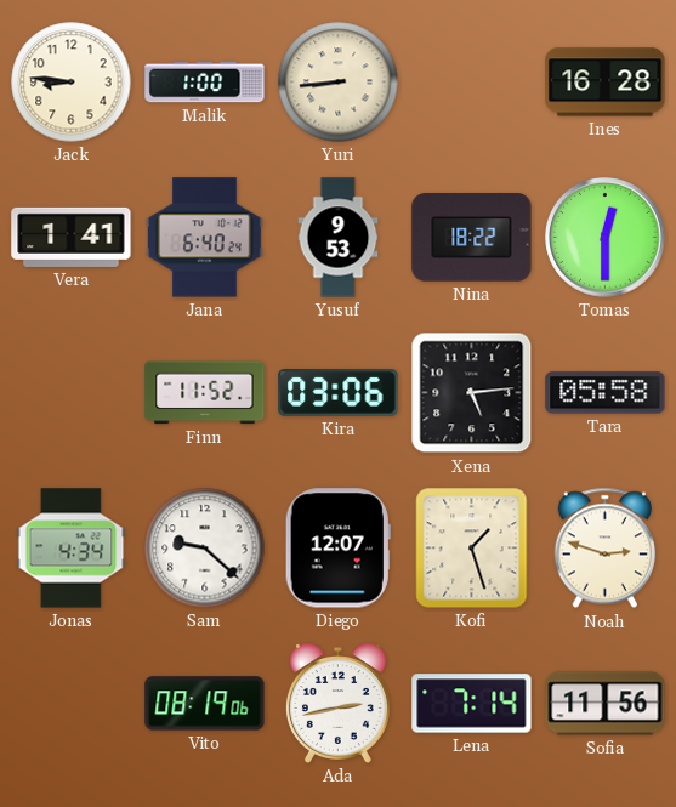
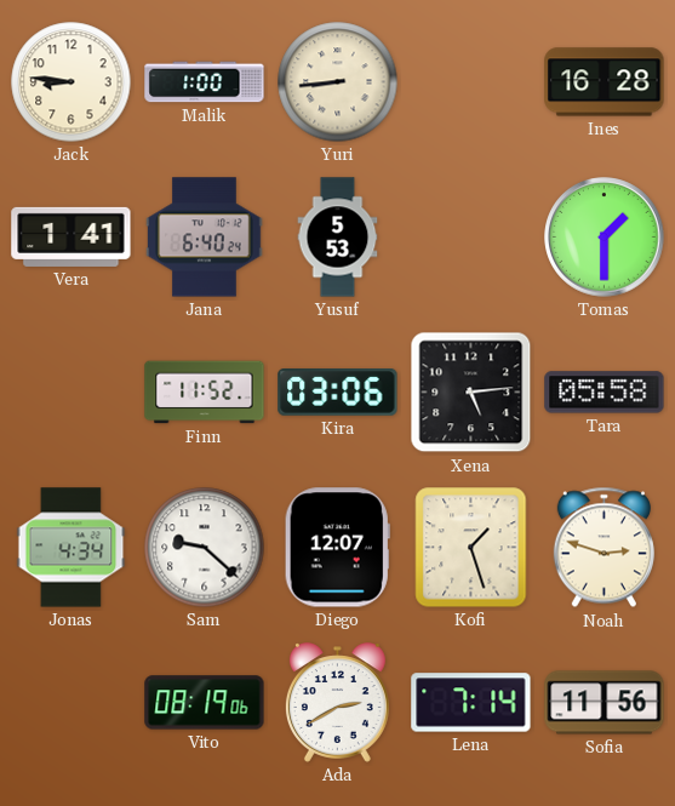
Yusuf: 9:53 -> 5:53
Nina: 18:22 -> none
Tomas: 12:30 -> 1:30
Ada: 2:43 -> 2:40
